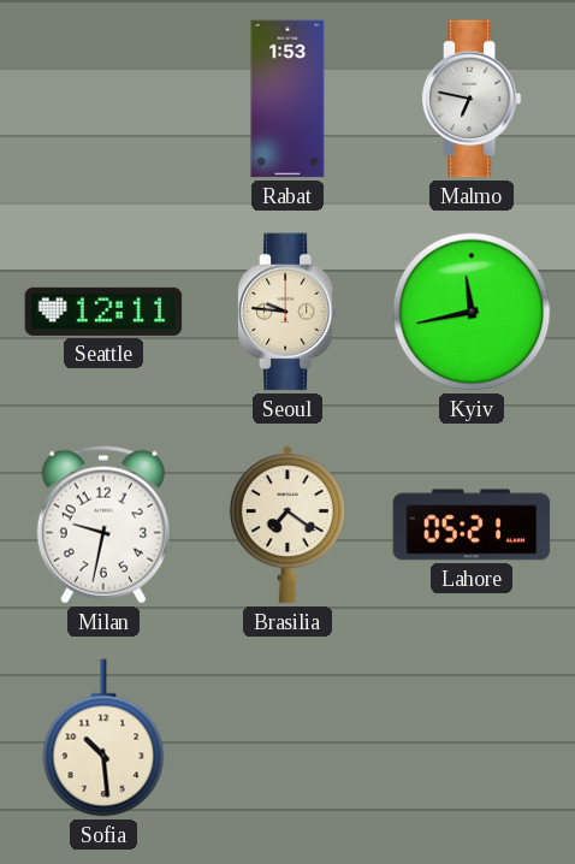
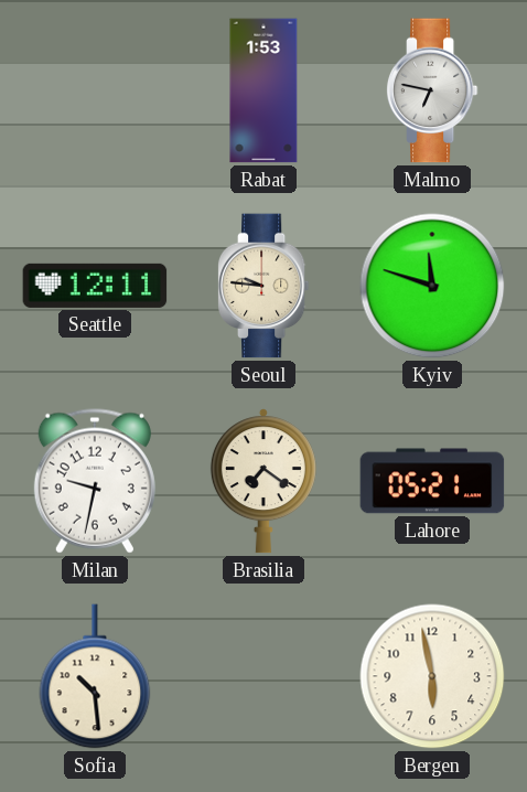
Kyiv: 11:43 -> 11:48
Bergen: none -> 5:58
